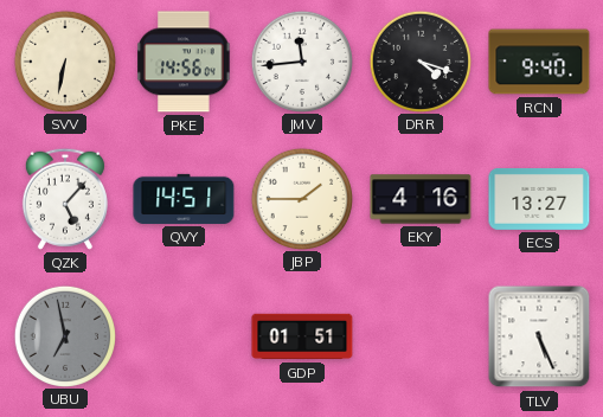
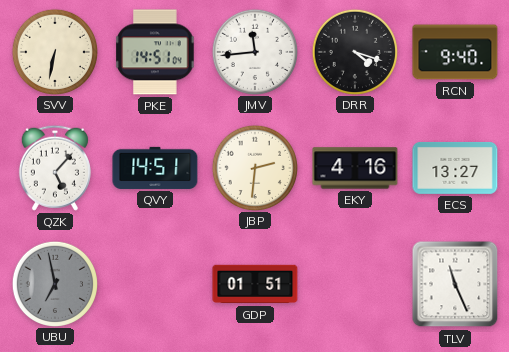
PKE: 14:56 -> 14:51
JBP: 1:45 -> 2:31
TLV: 5:26 -> 11:26
